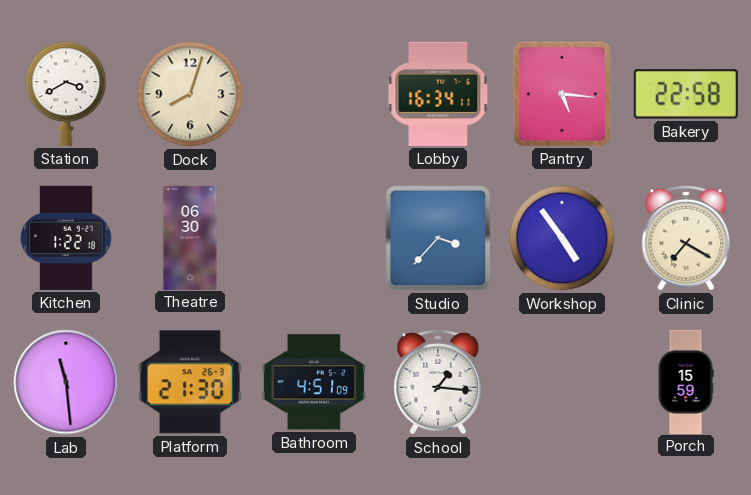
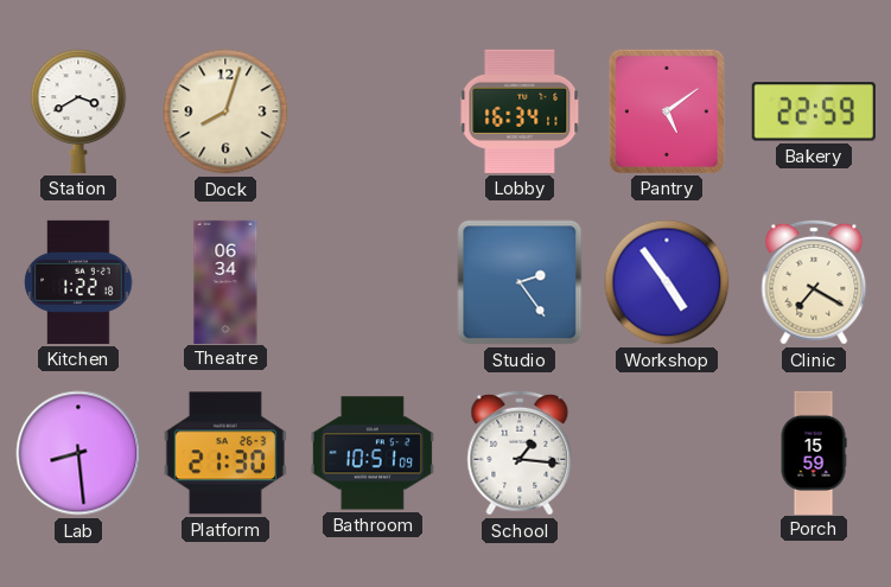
Pantry: 5:16 -> 5:09
Bakery: 22:58 -> 22:59
Theatre: 06:30 -> 06:34
Studio: 3:37 -> 2:24
Lab: 11:29 -> 8:29
Bathroom: 4:51 -> 10:51
